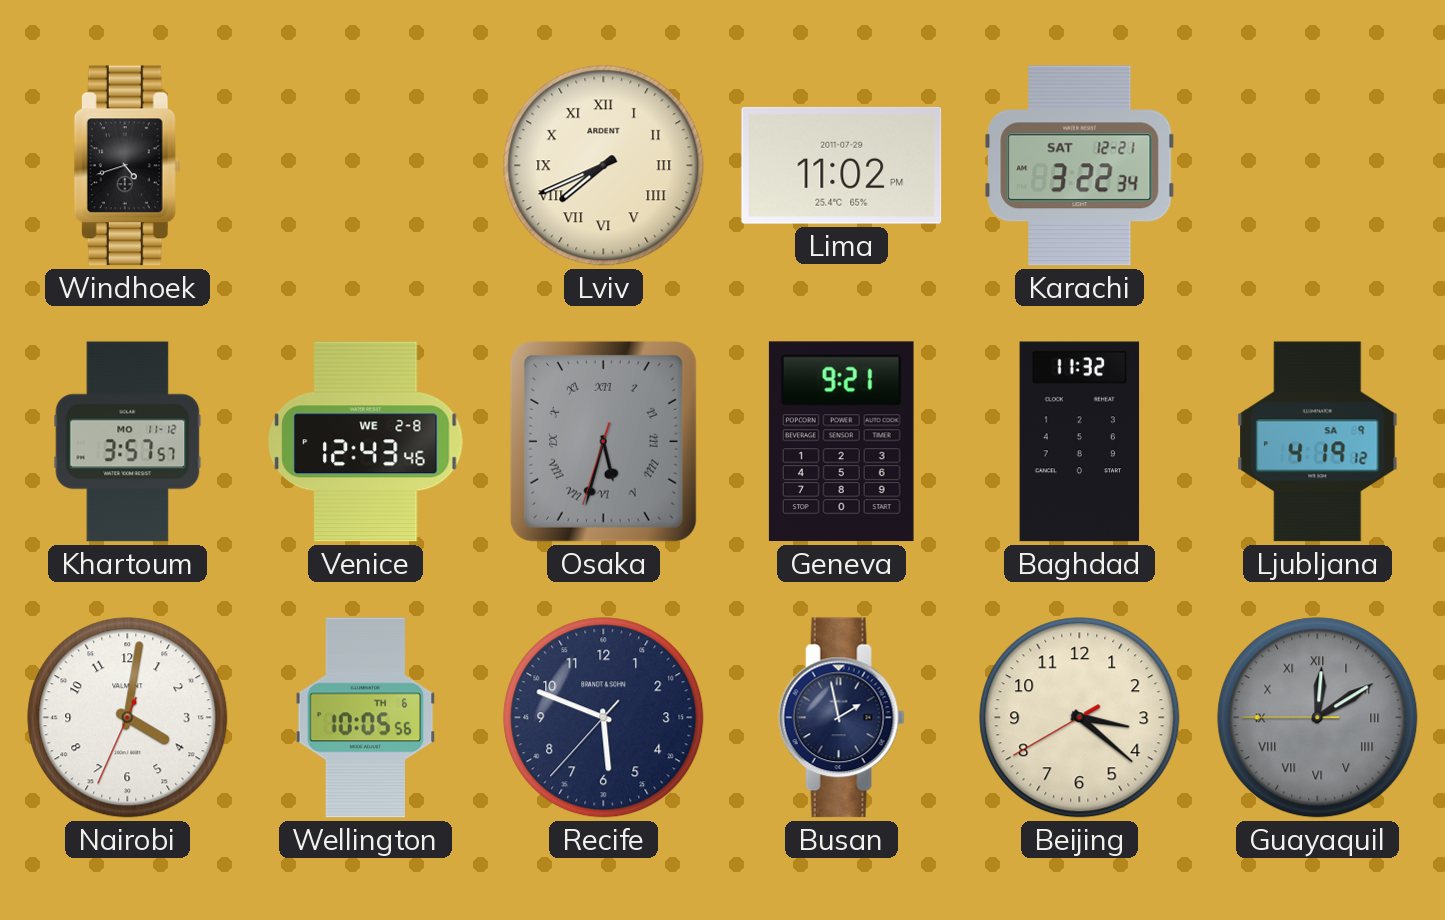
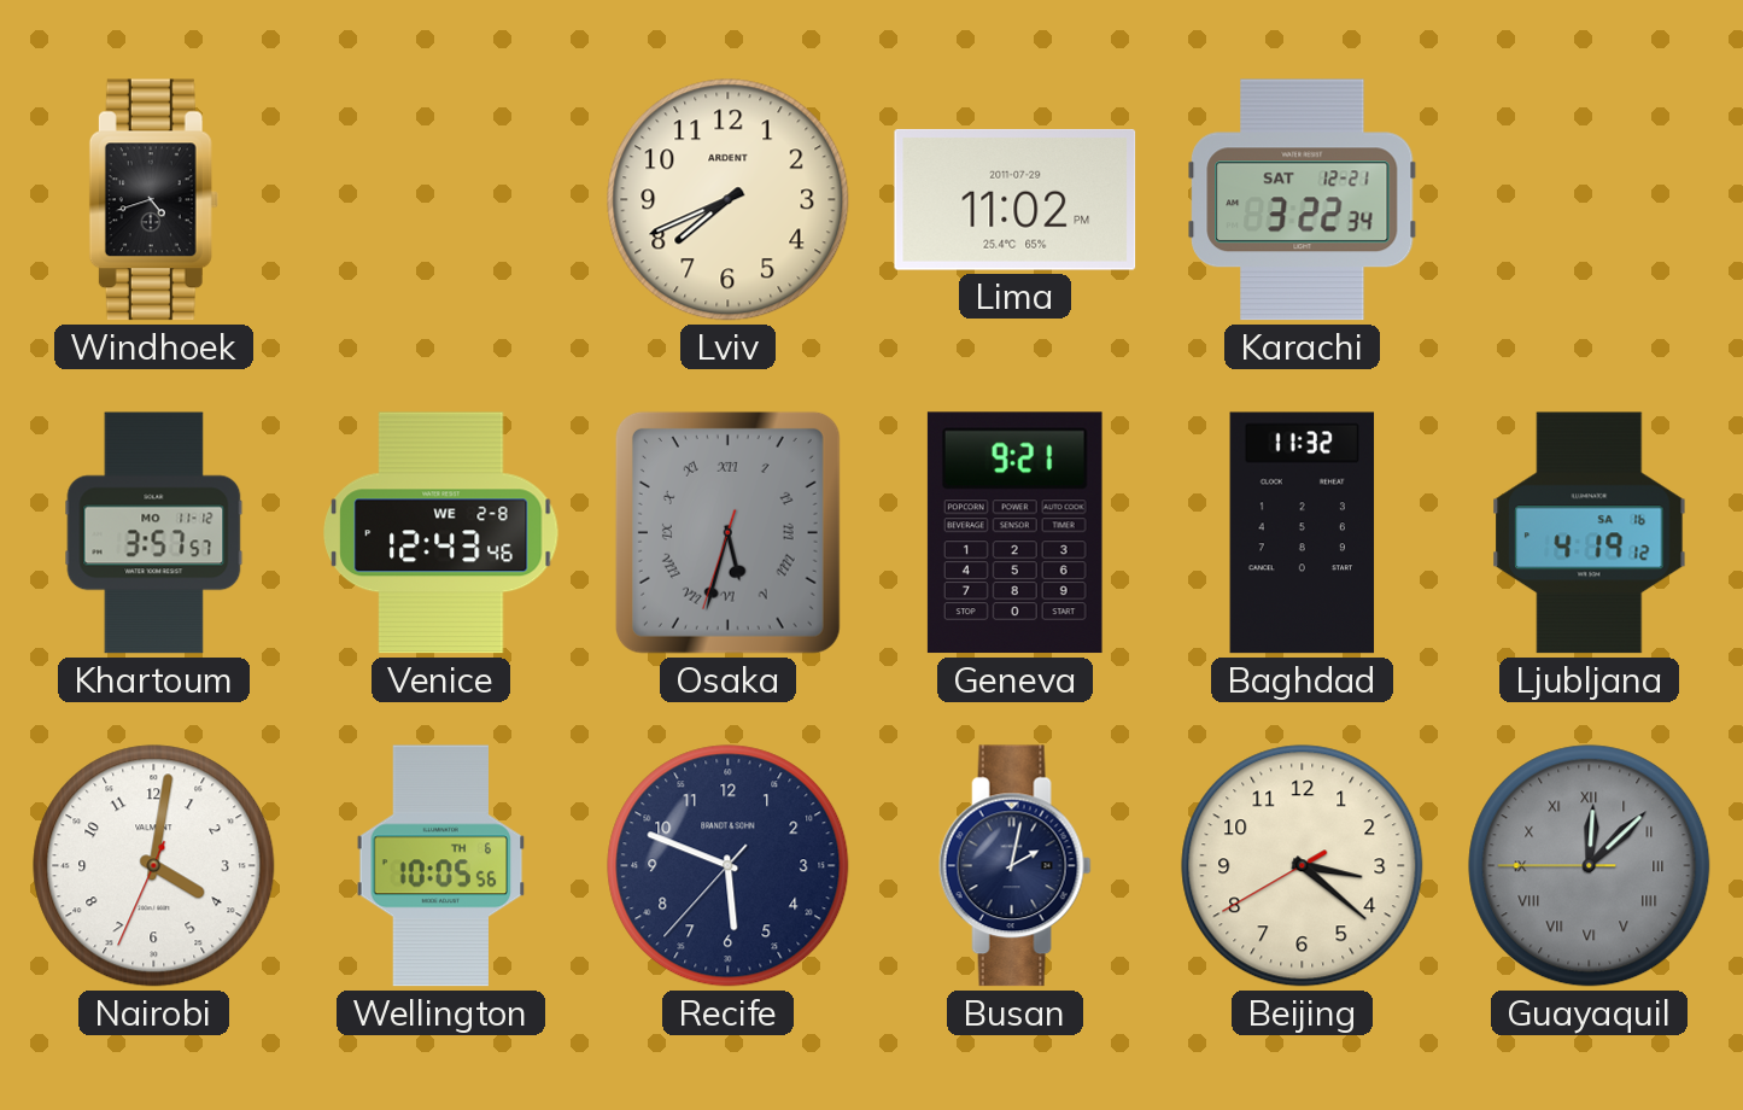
Lviv numerals: Roman -> Arabic
Ljubljana date: SA 9 -> SA 16
Busan: 1:58 -> 2:02
Guayaquil: 12:09 -> 12:07
